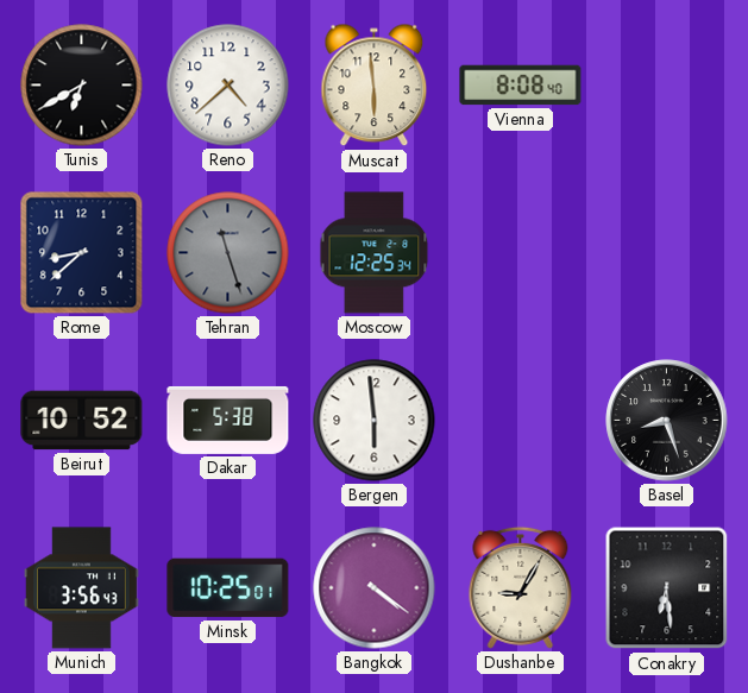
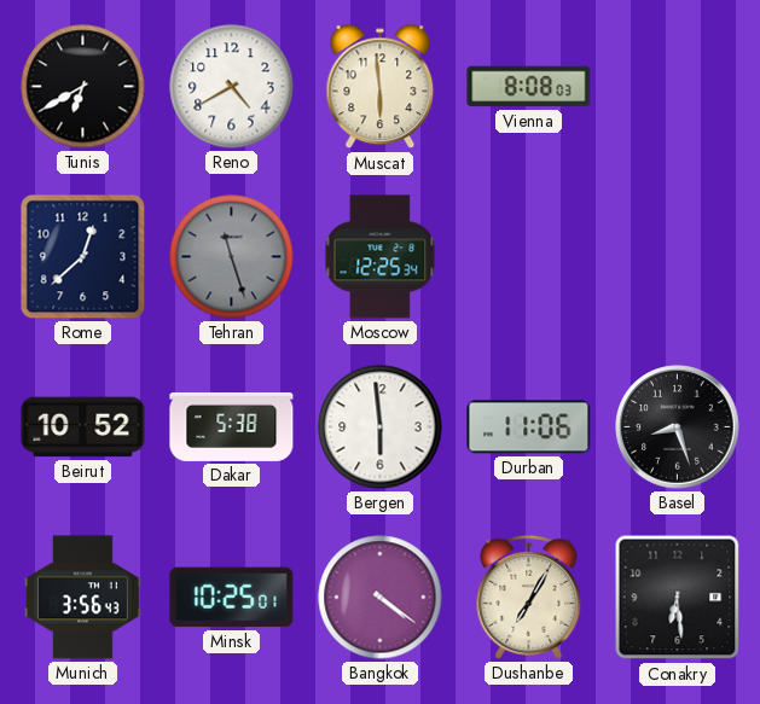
Reno: 4:38 -> 4:40
Vienna: 8:08:40 -> 8:08:03
Rome: 8:38 -> 12:38
Durban: none -> 11:06
Dushanbe: 9:05 -> 7:05
